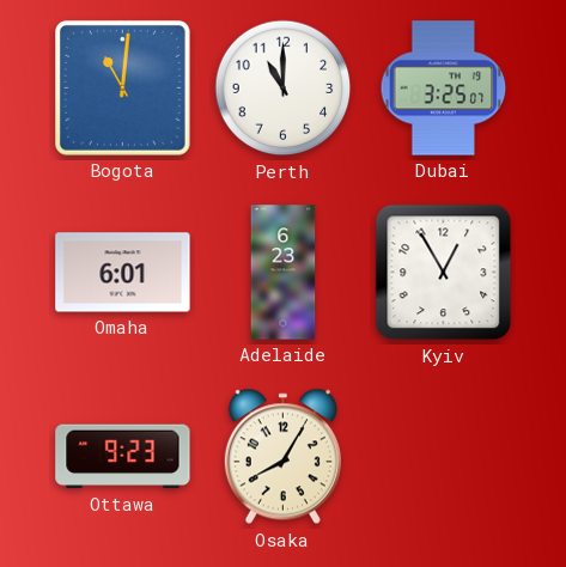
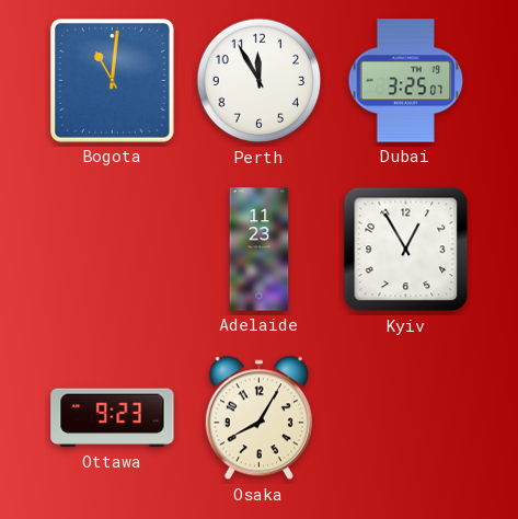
Perth: 11:00 -> 11:55
Omaha: 6:01 -> none
Adelaide: 6:23 -> 11:23
